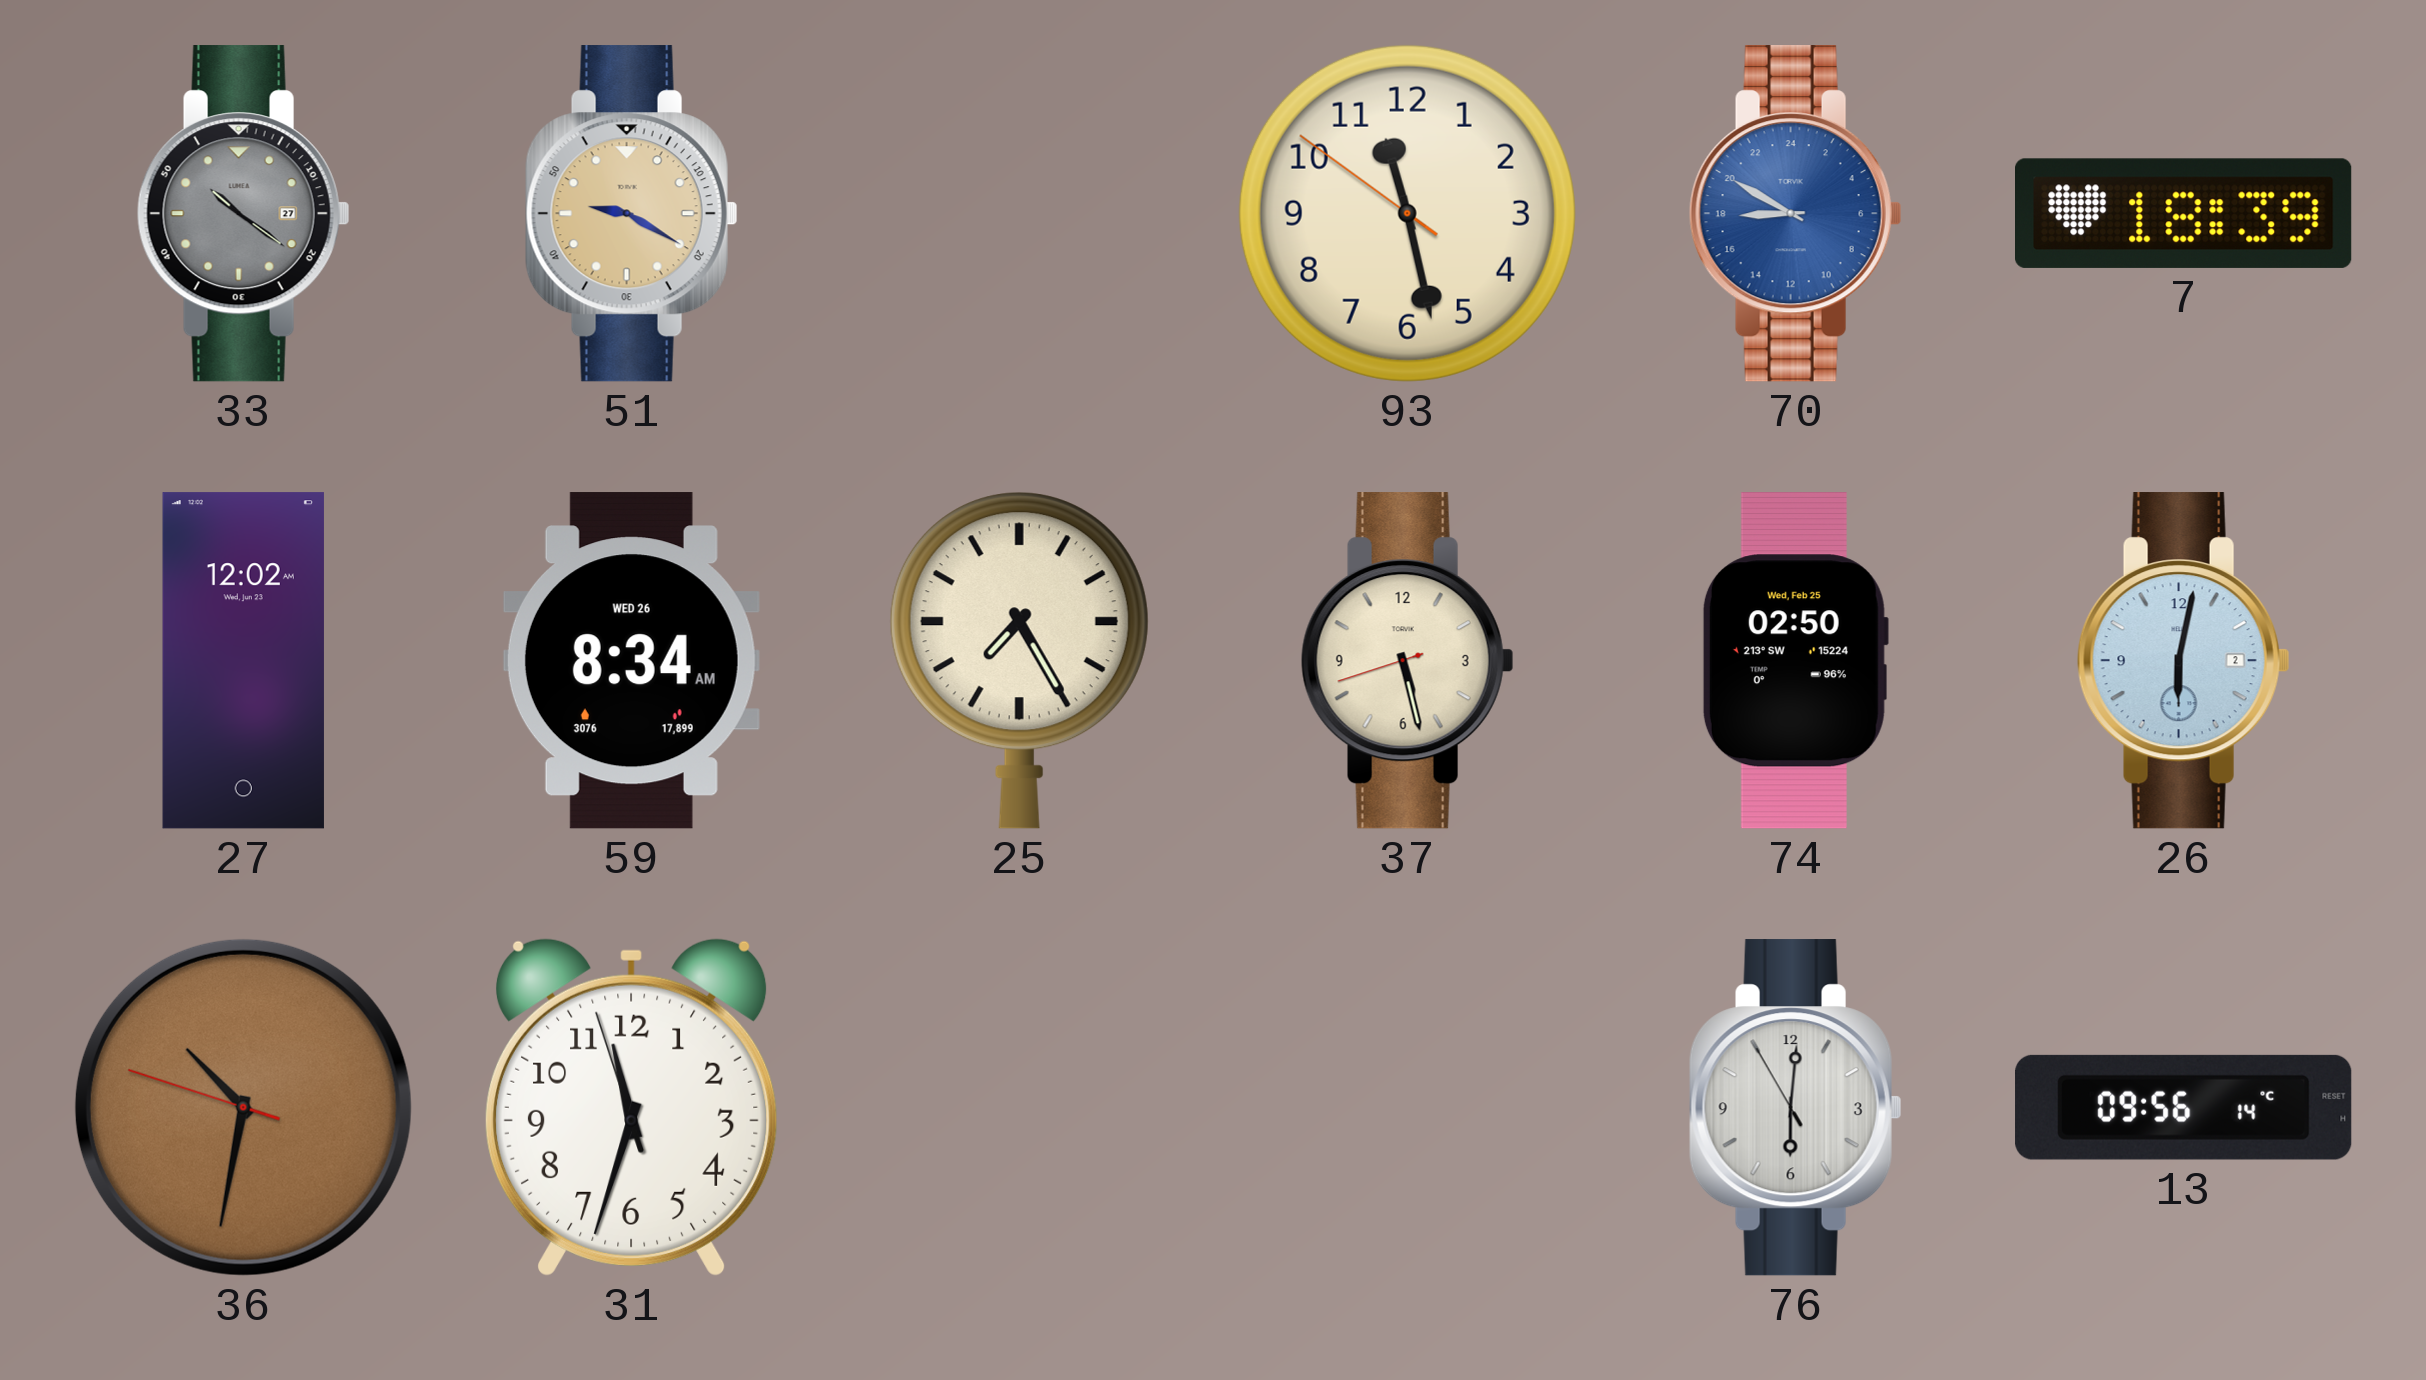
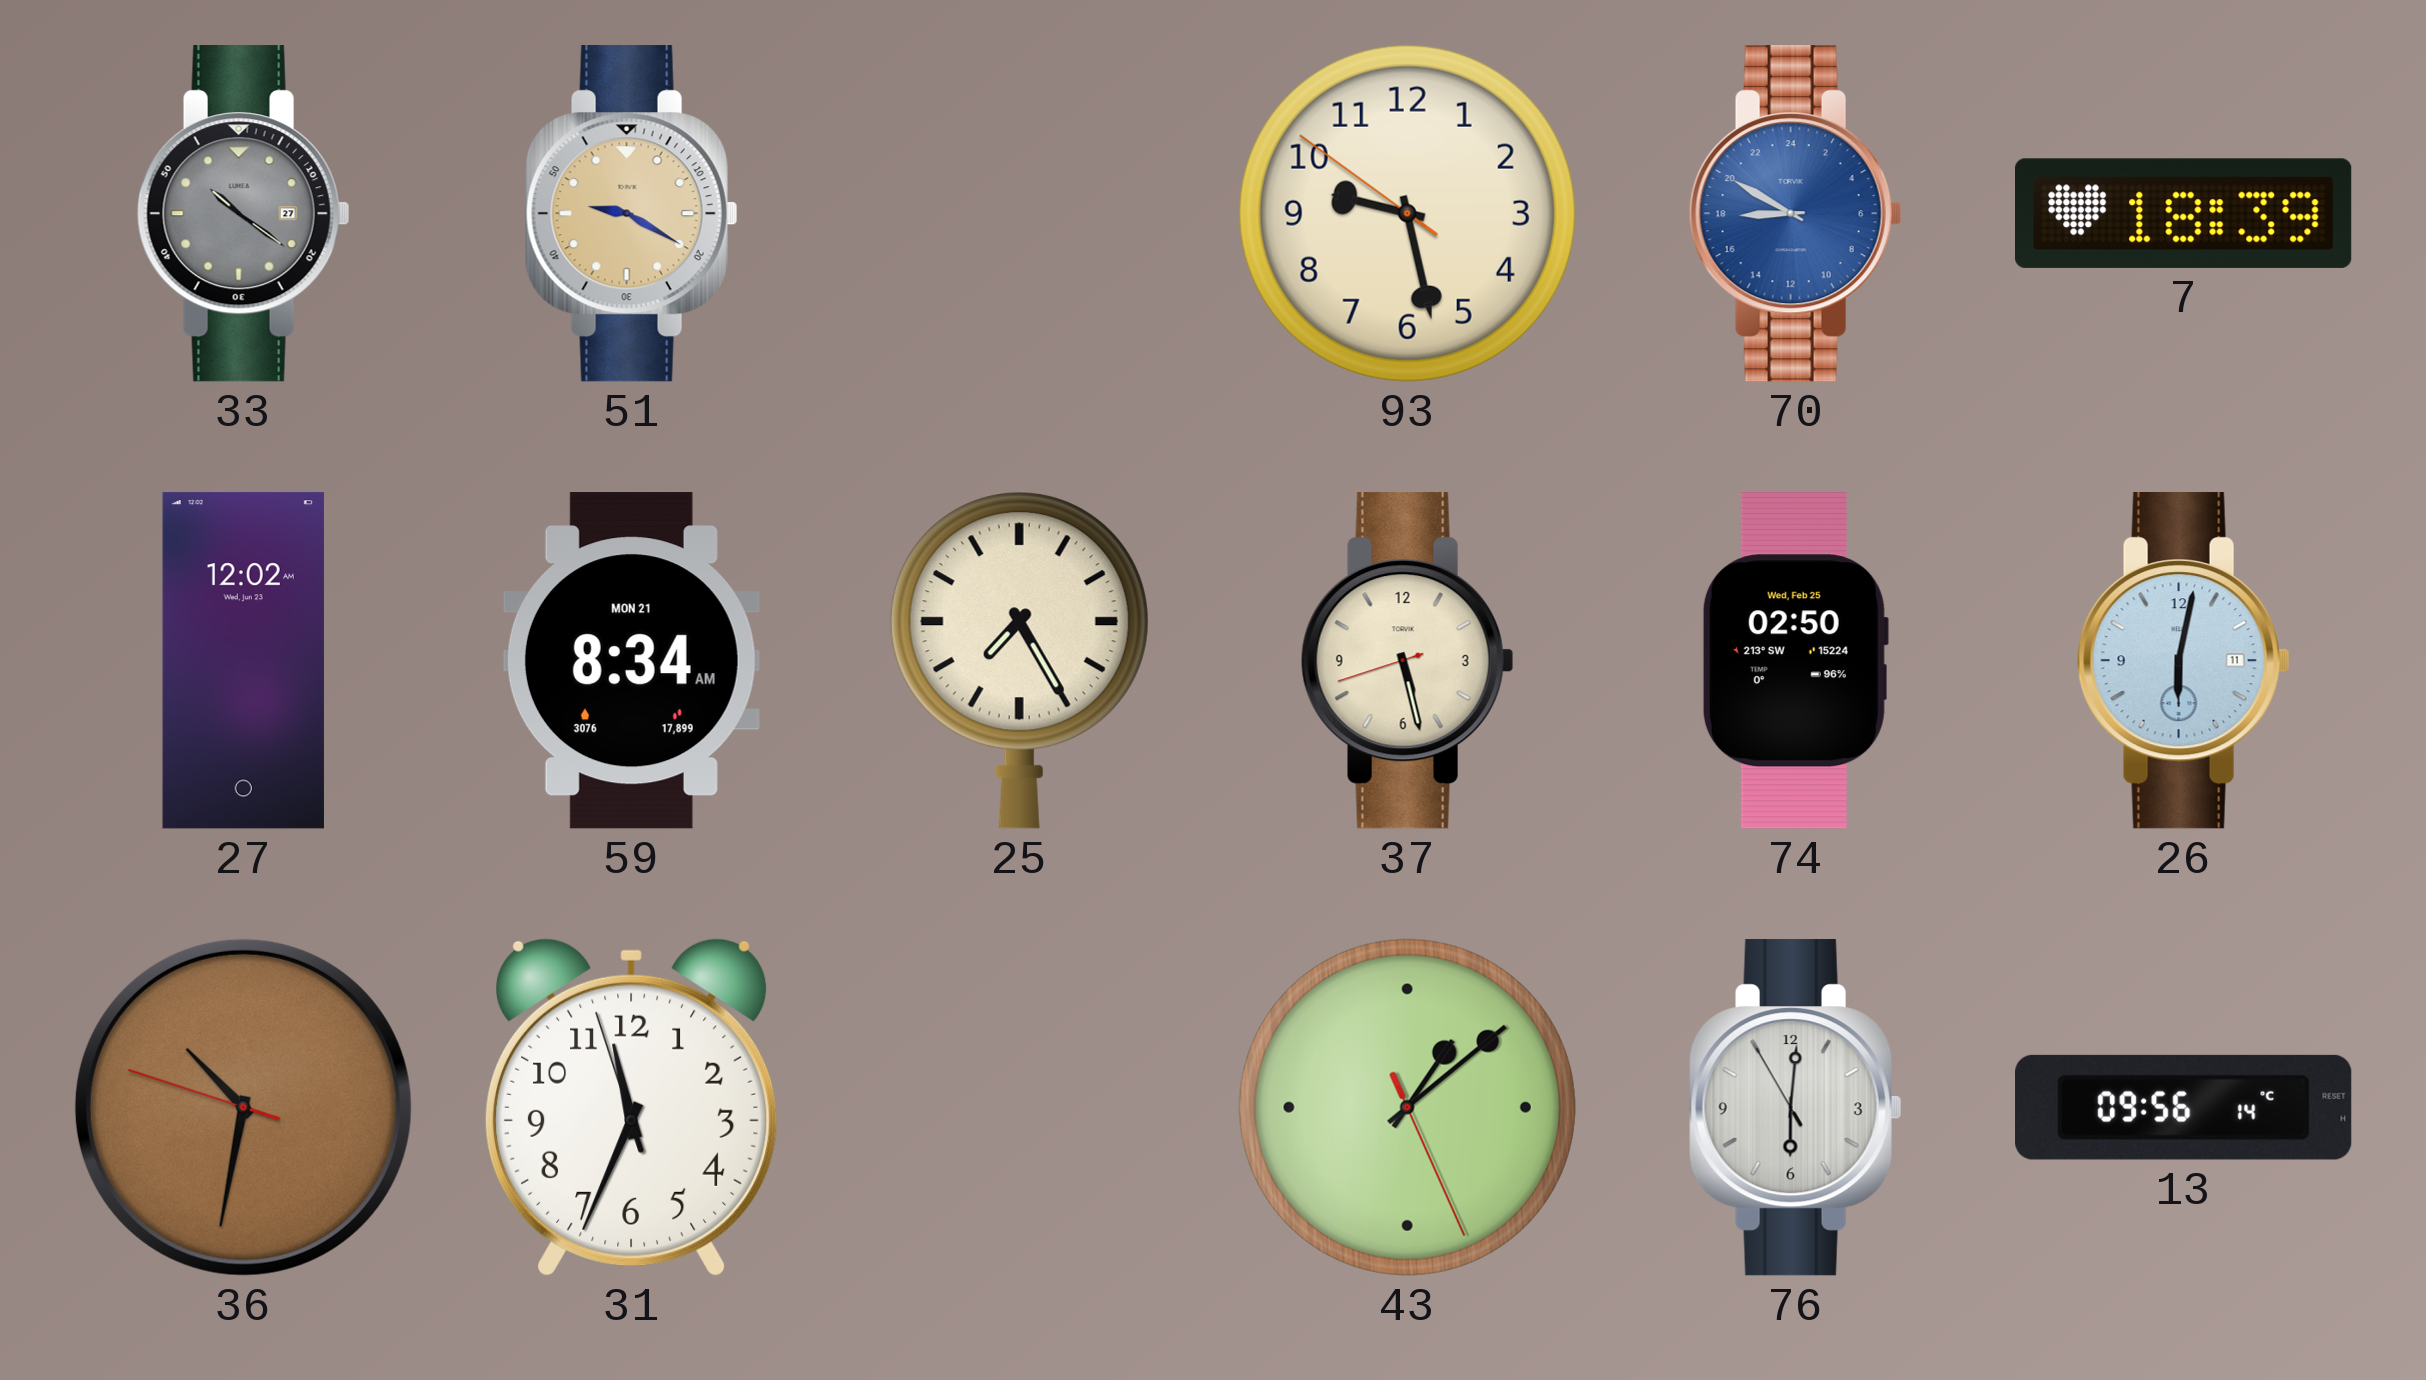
93: 11:27 -> 9:27
59 date: WED 26 -> MON 21
26 date: 2 -> 11
31: 11:32 -> 11:33
43: none -> 1:08
